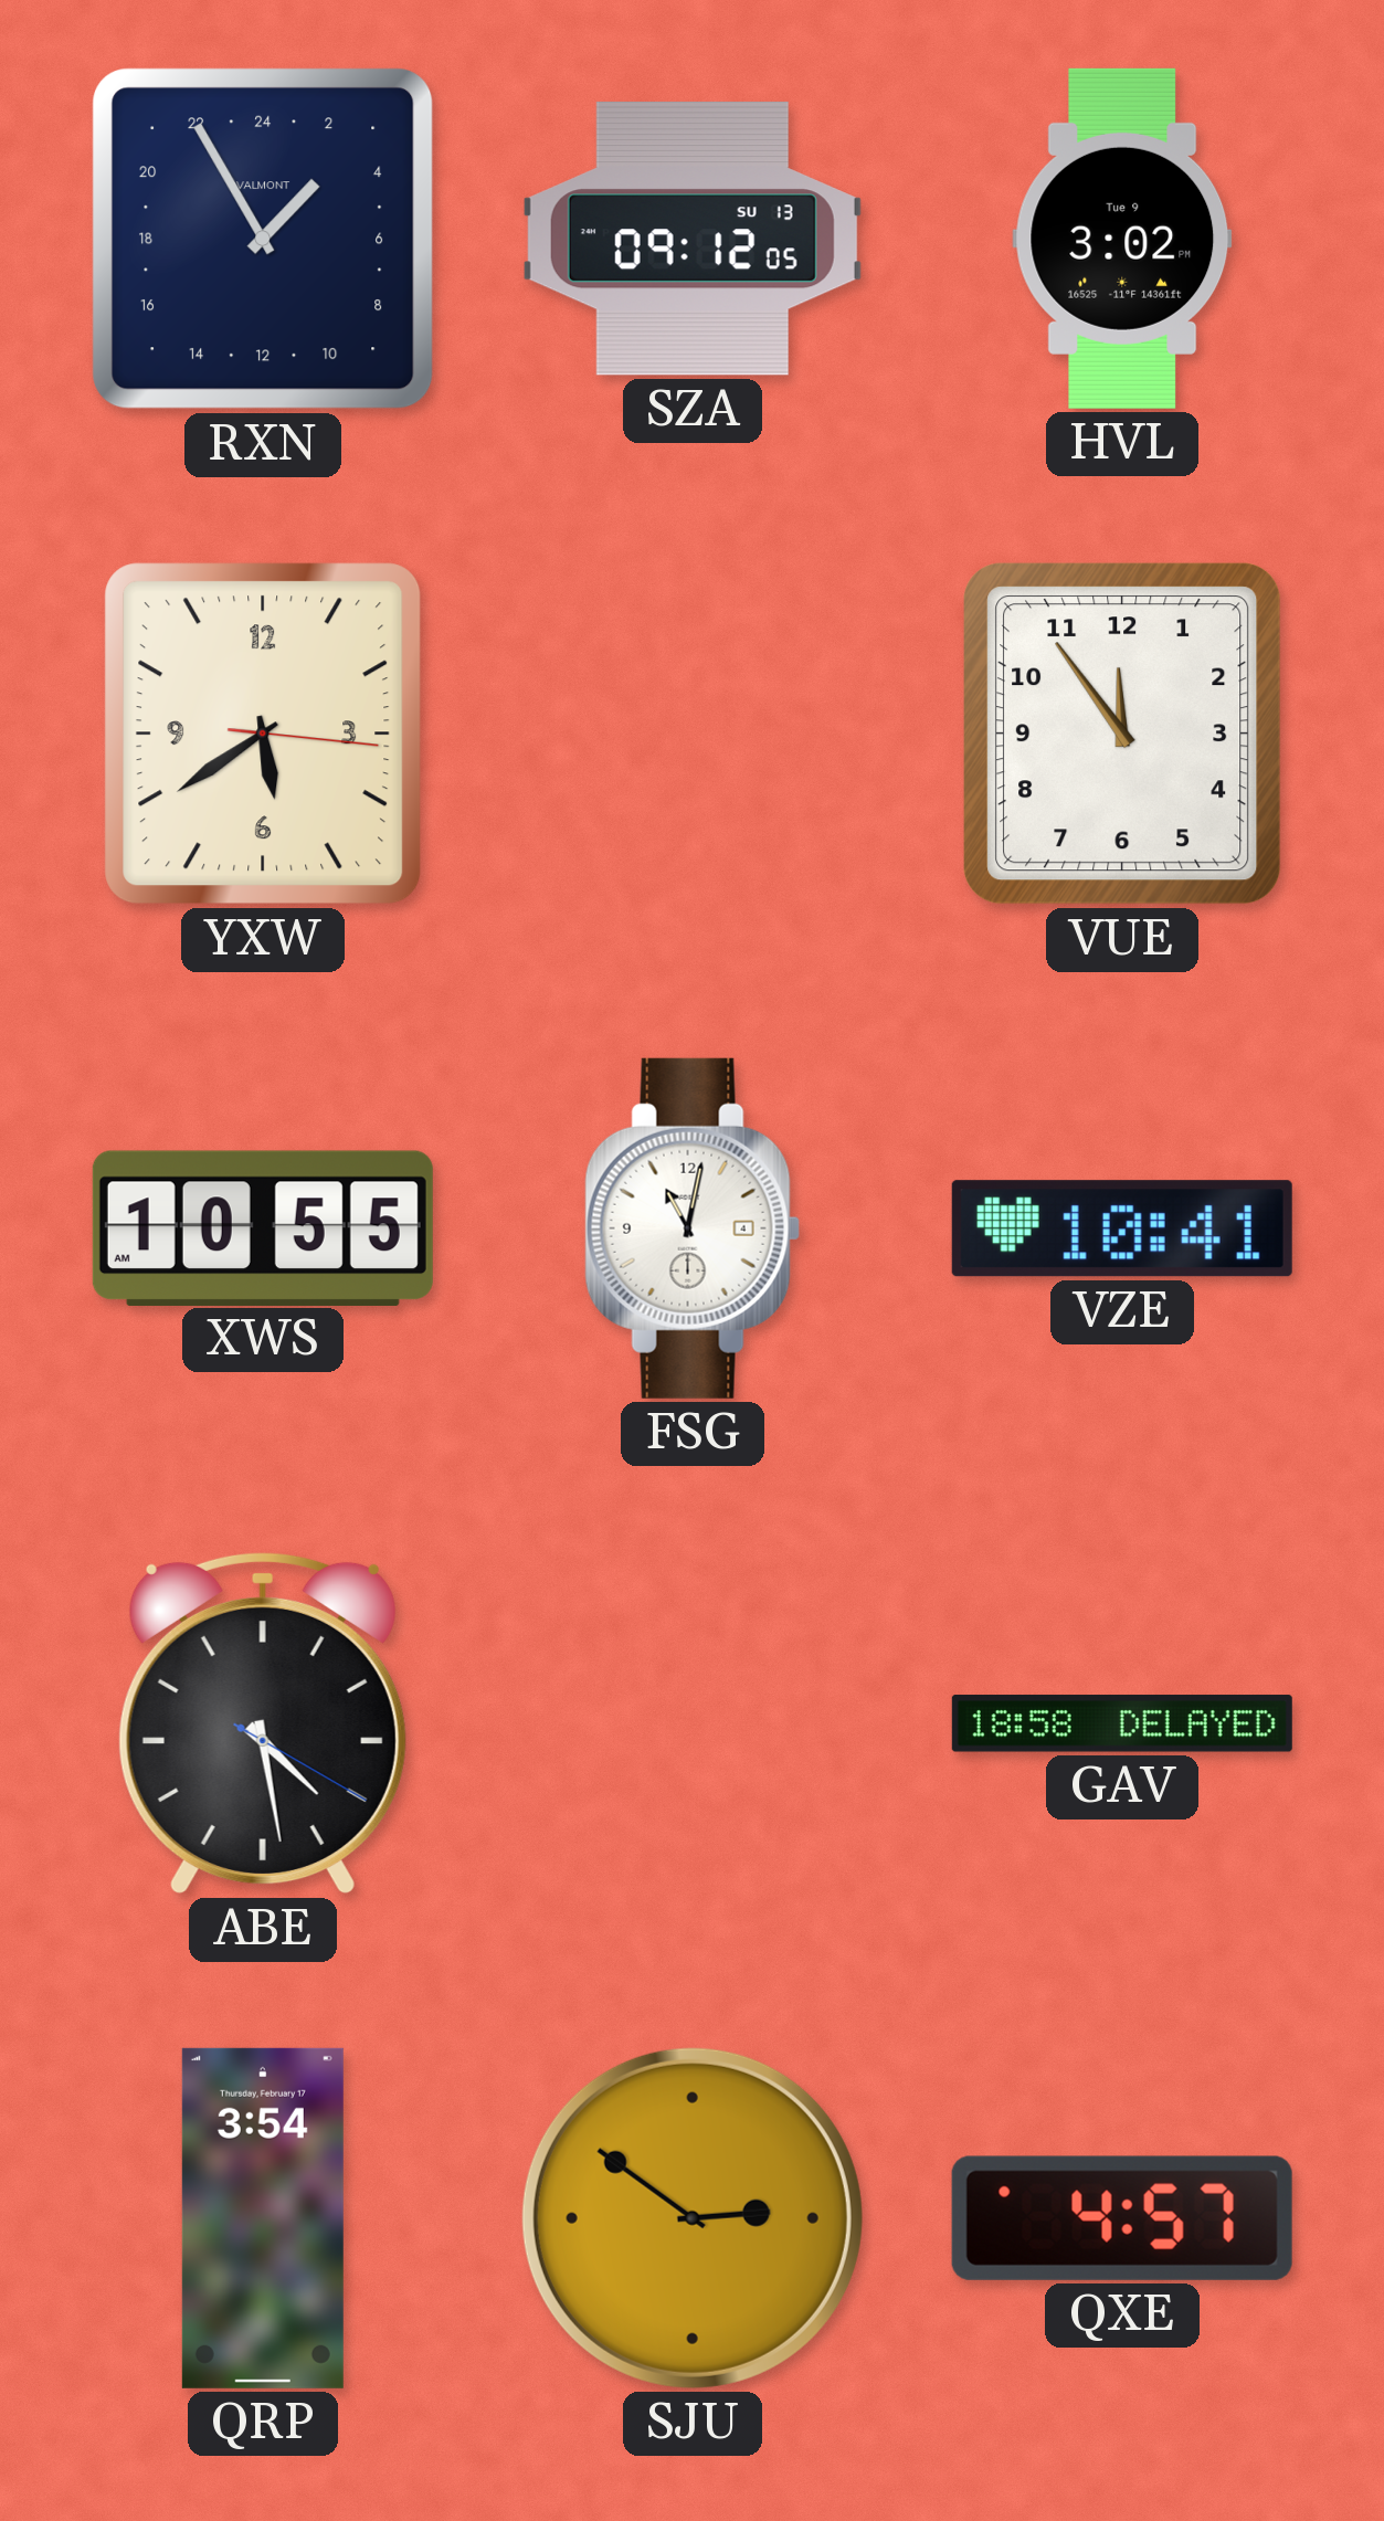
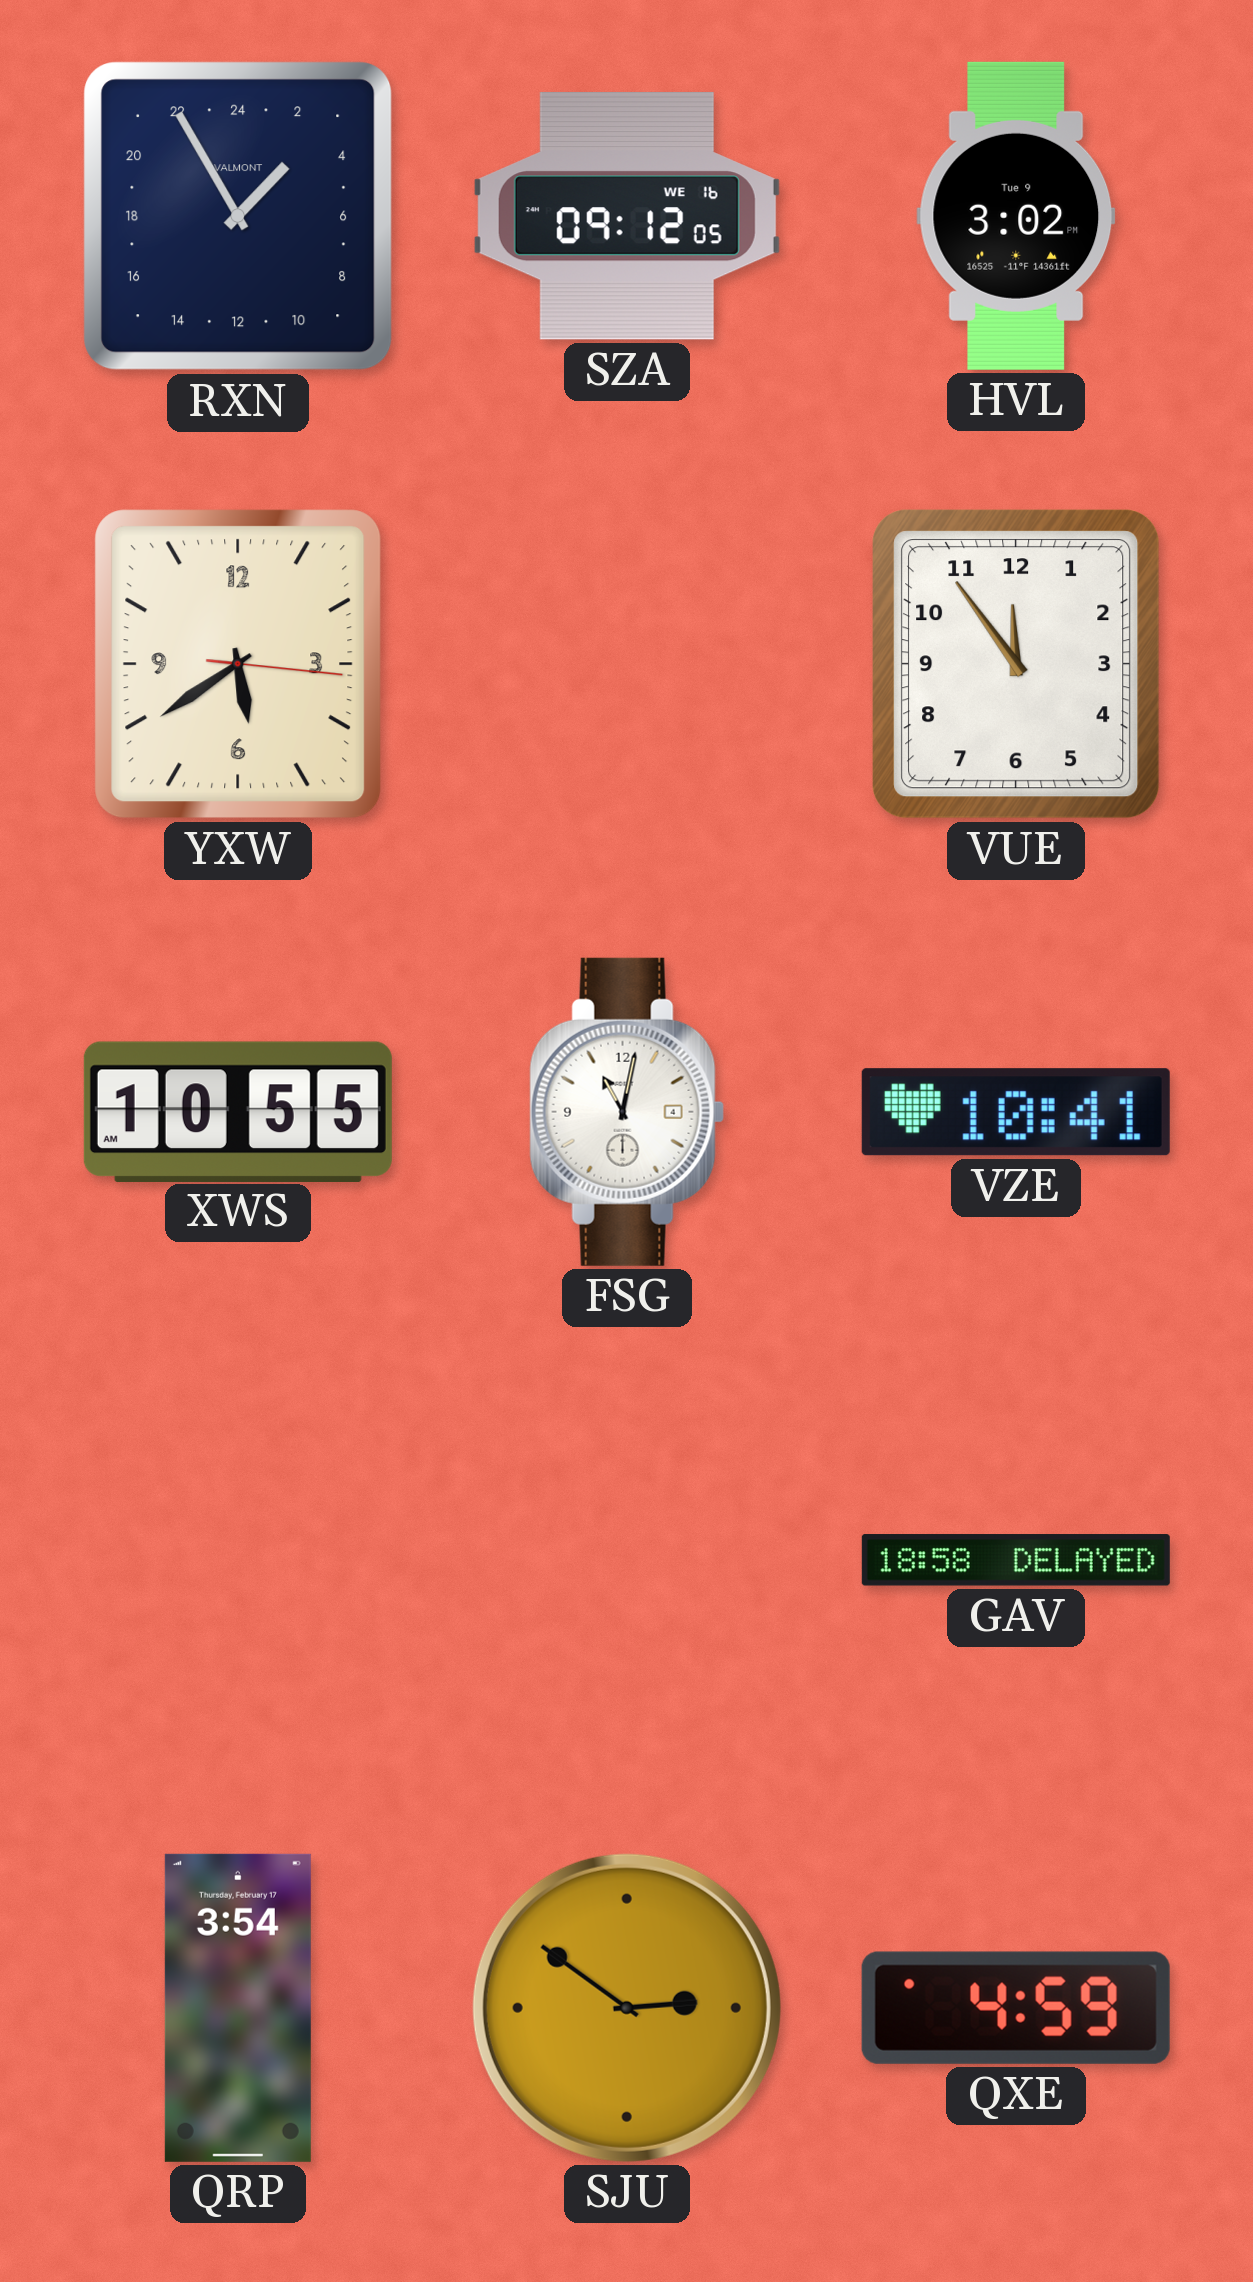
SZA date: SU 13 -> WE 16
ABE: 4:28 -> none
QXE: 4:57 -> 4:59
